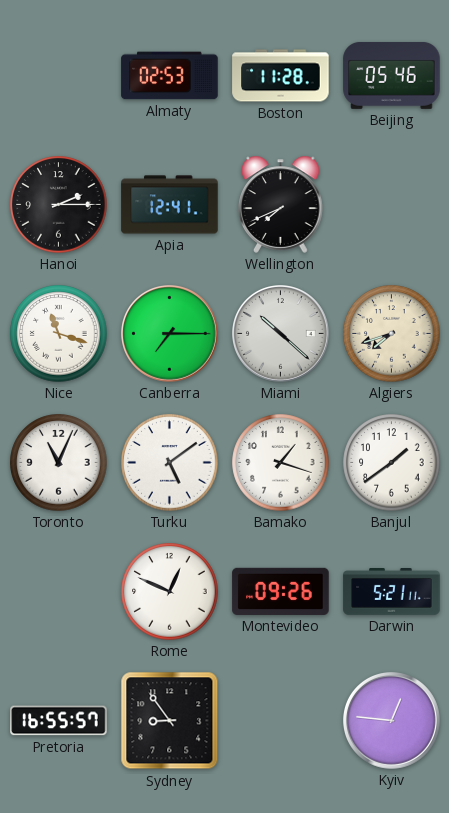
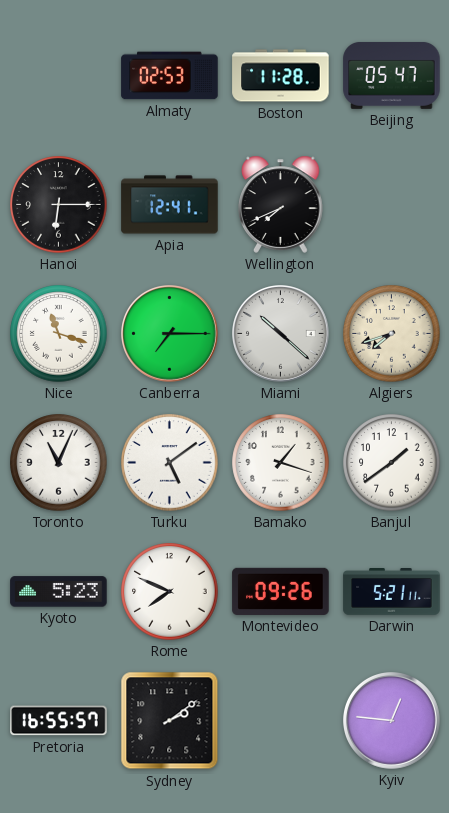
Beijing: 05:46 -> 05:47
Hanoi: 2:15 -> 6:15
Kyoto: none -> 5:23
Rome: 12:49 -> 7:49
Sydney: 8:54 -> 2:09
